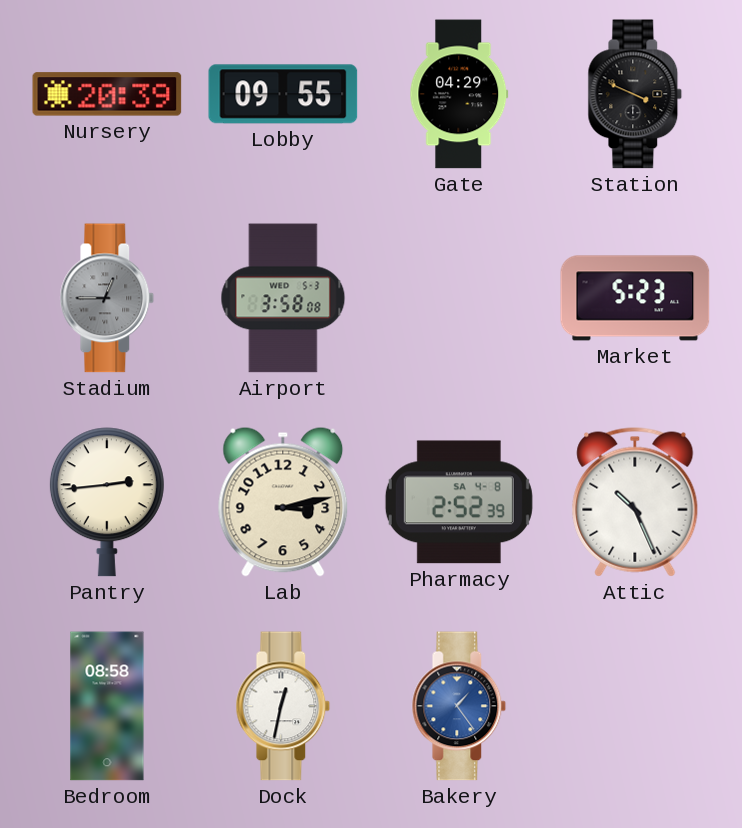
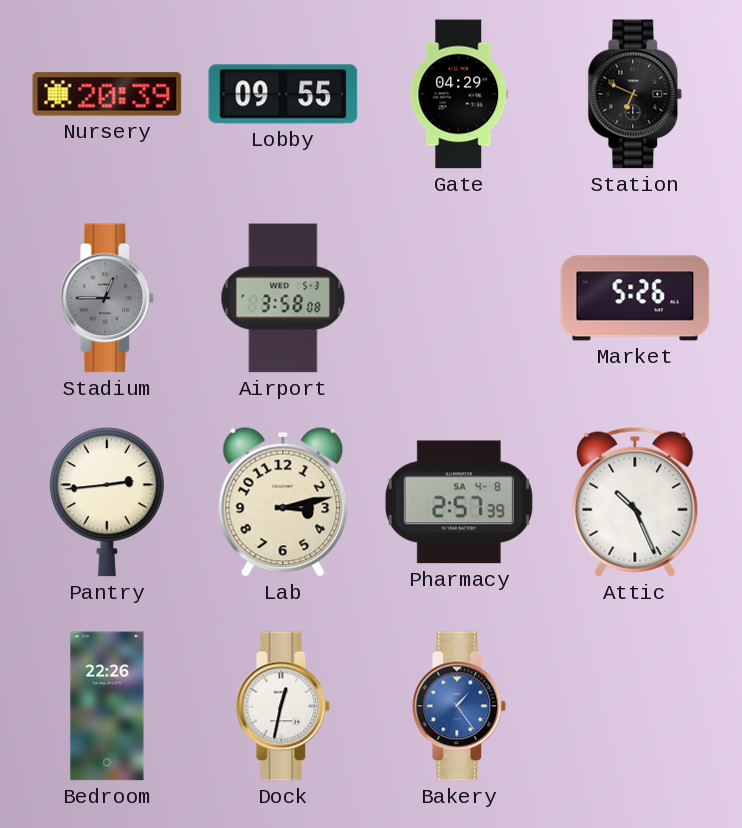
Station: 3:49 -> 6:49
Market: 5:23 -> 5:26
Pharmacy: 2:52 -> 2:57
Bedroom: 08:58 -> 22:26
